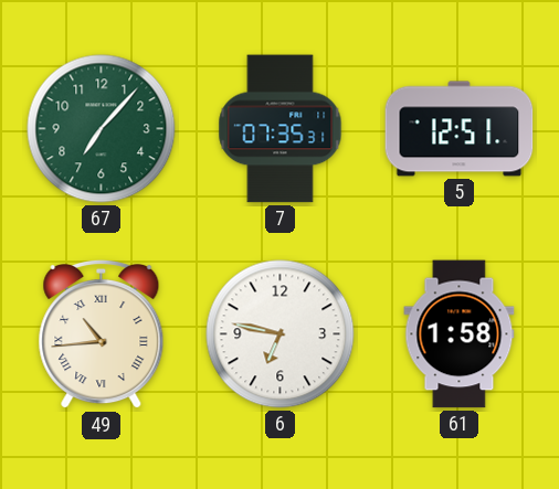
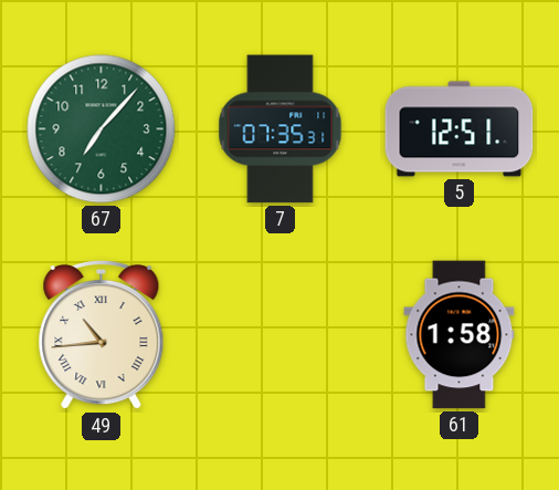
6: 6:47 -> none
